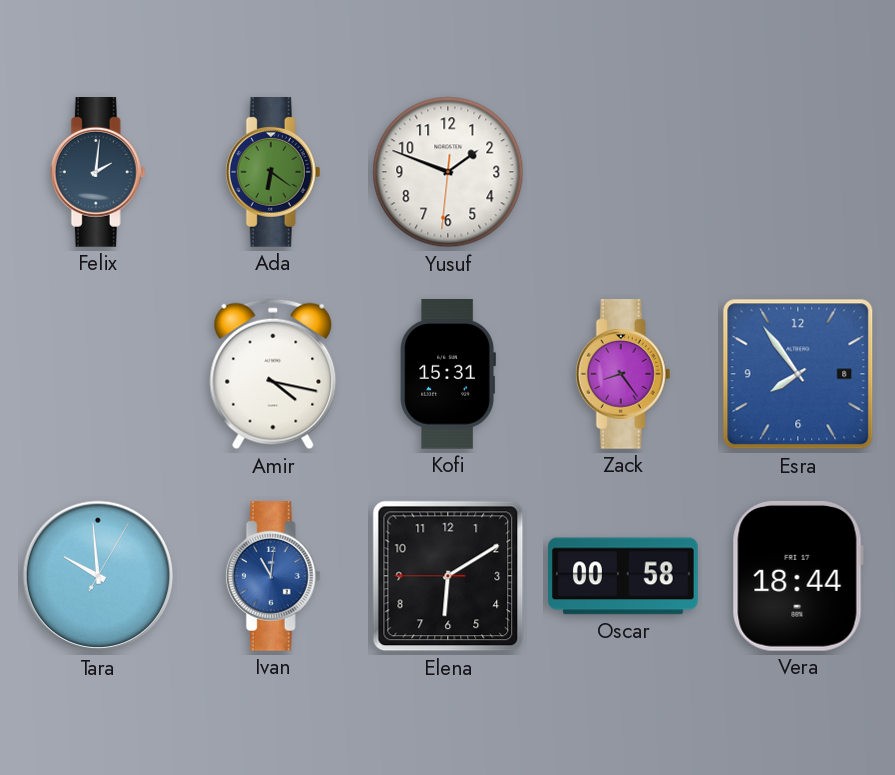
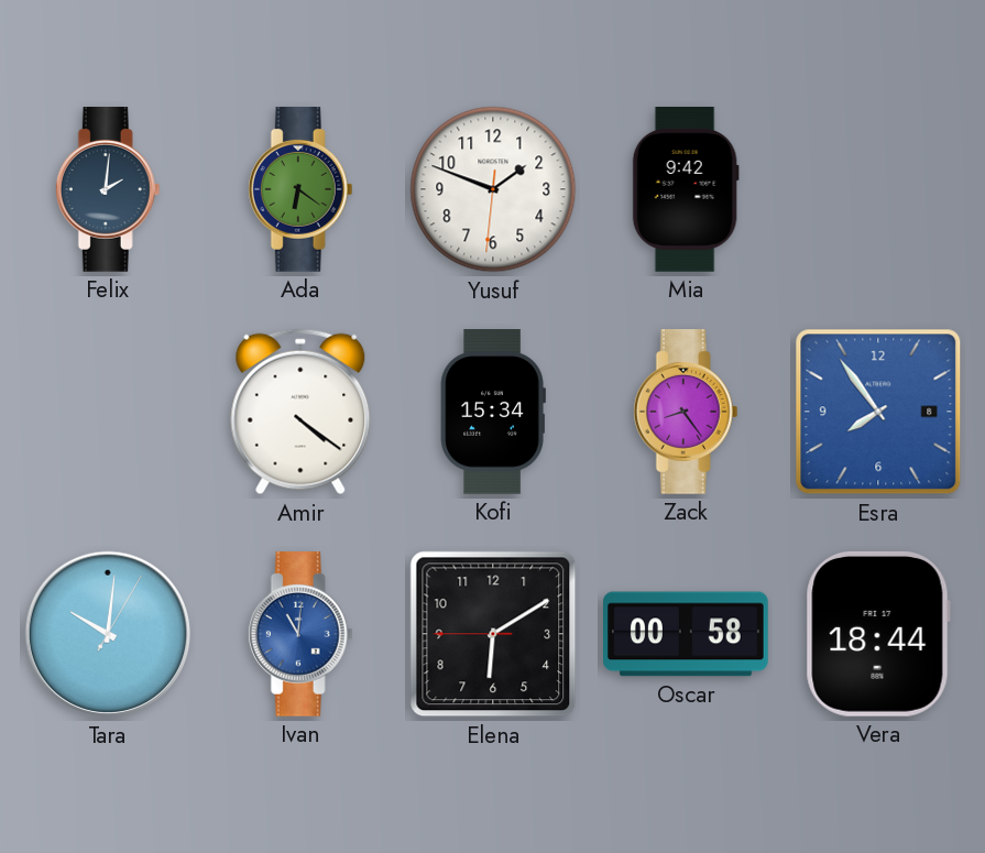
Mia: none -> 9:42
Amir: 4:17 -> 4:21
Kofi: 15:31 -> 15:34
Tara: 9:59 -> 10:01
